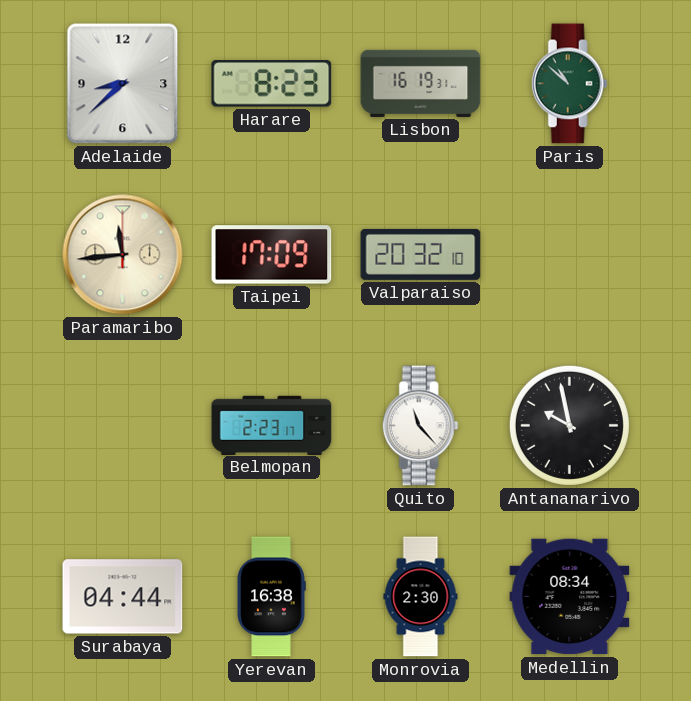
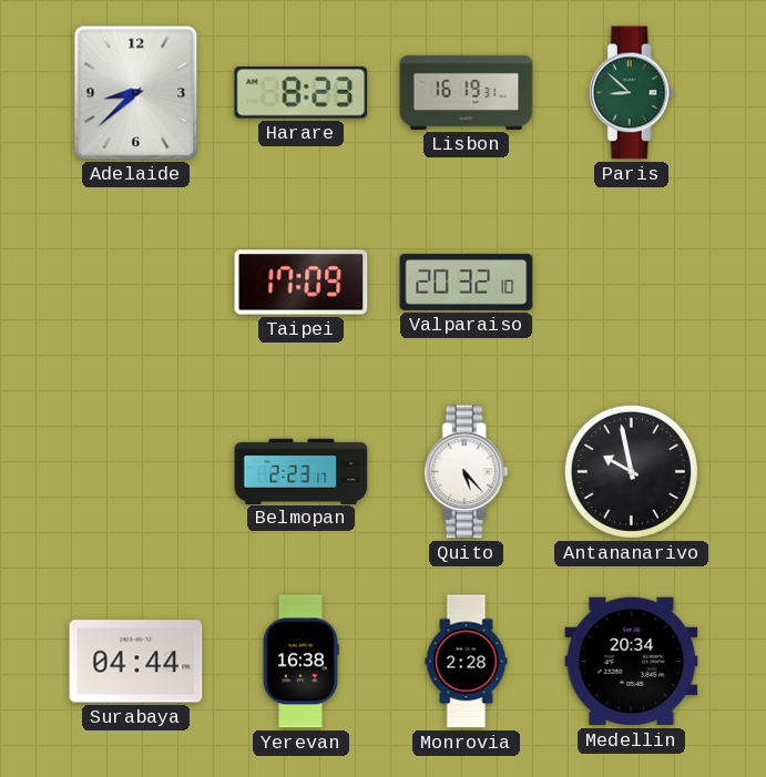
Paris: 10:52 -> 8:52
Paramaribo: 11:44 -> none
Quito: 11:23 -> 5:23
Monrovia: 2:30 -> 2:28
Medellin: 08:34 -> 20:34
